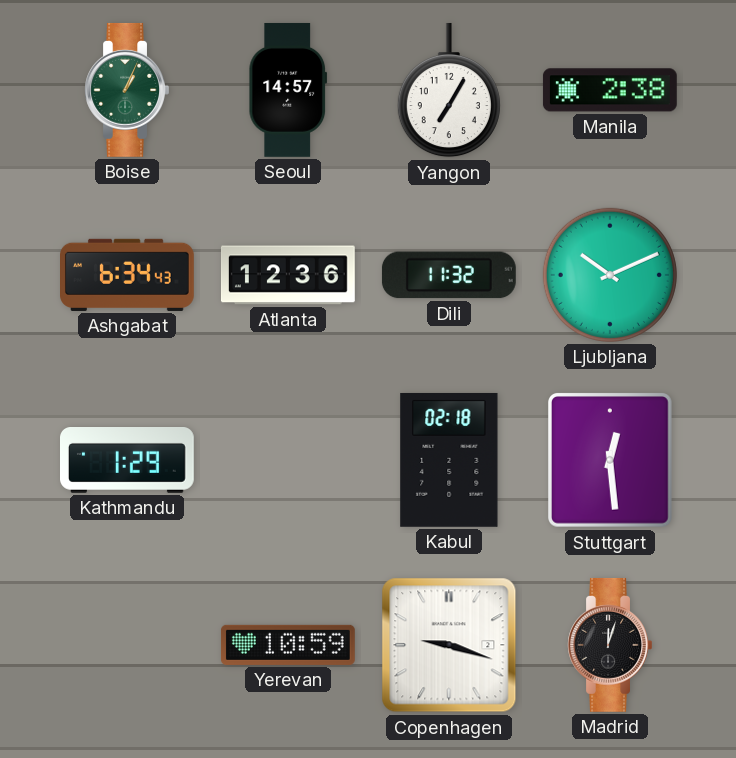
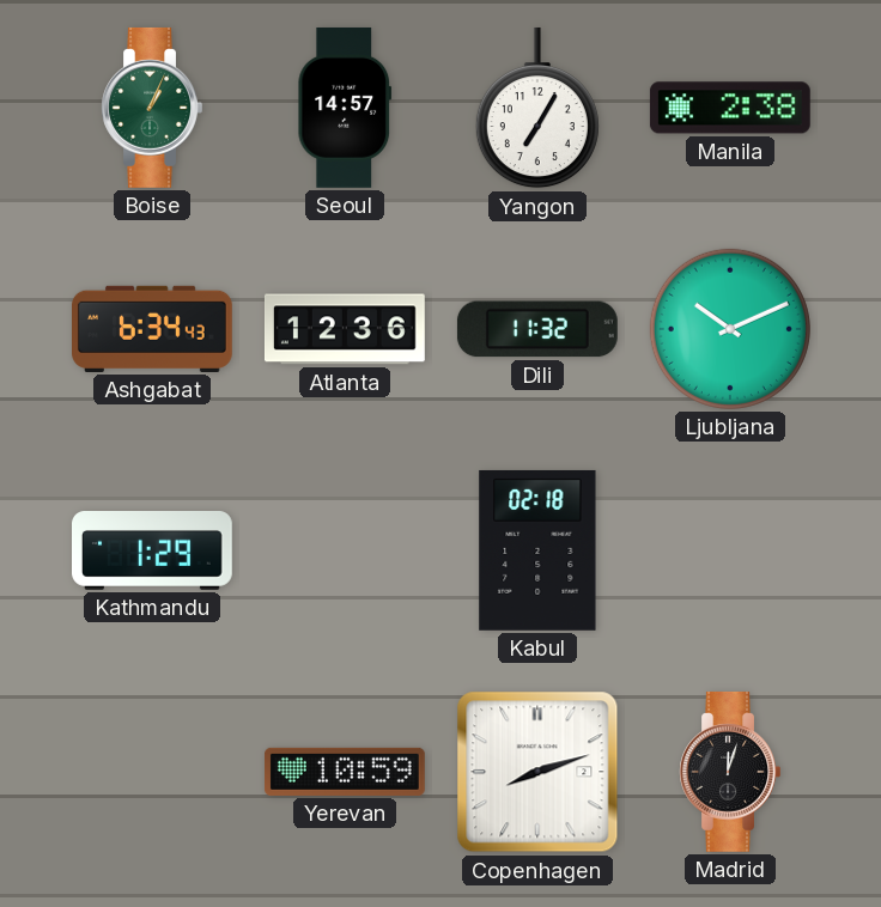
Stuttgart: 12:29 -> none
Copenhagen: 9:18 -> 8:12
